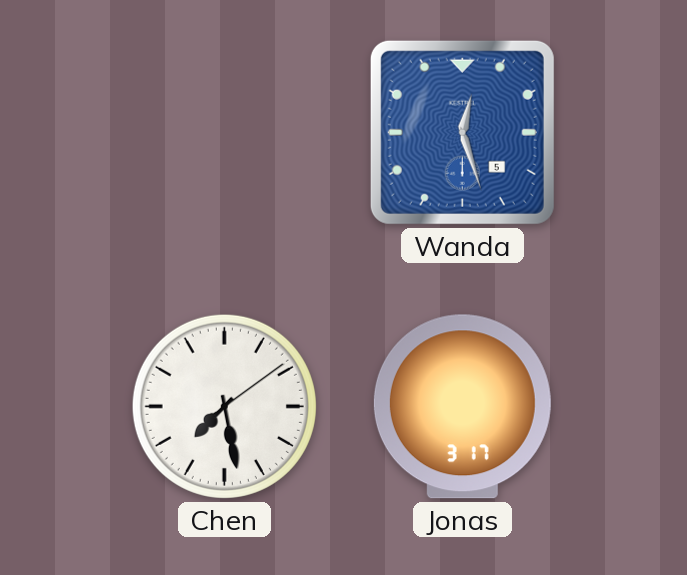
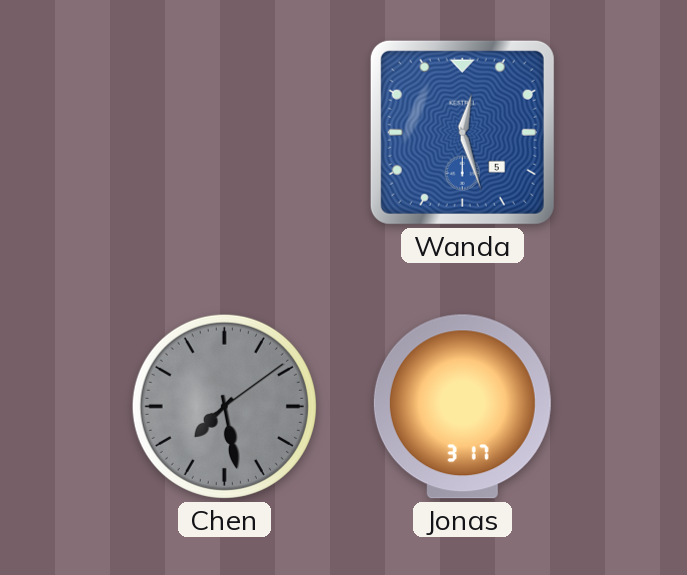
Chen dial: white -> grey
